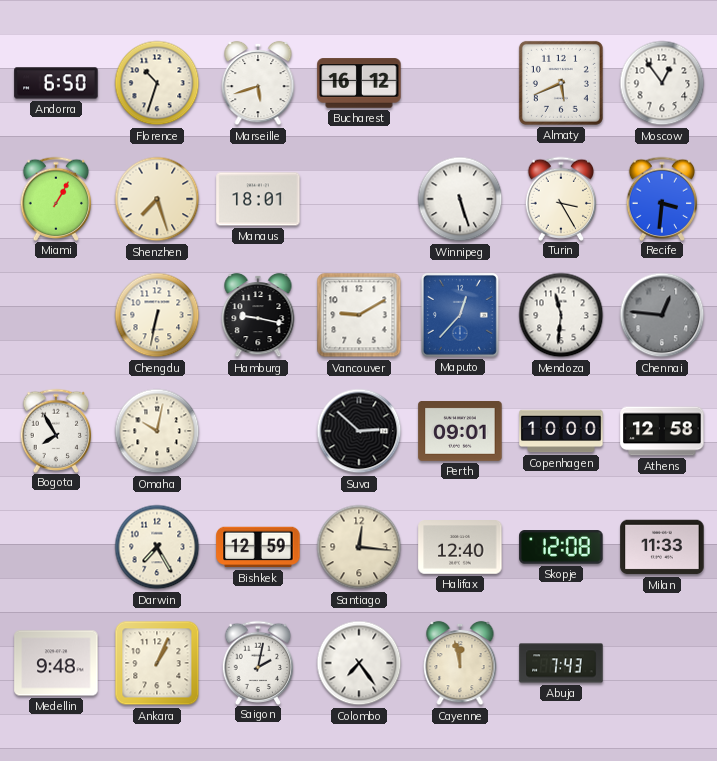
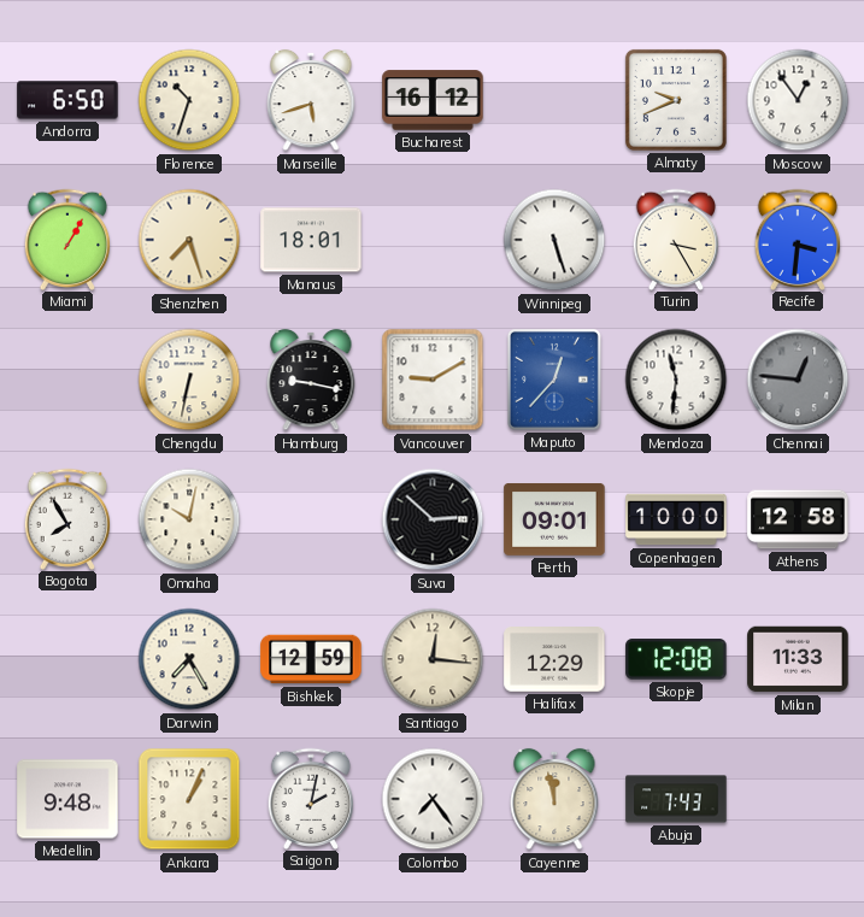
Almaty: 5:41 -> 9:41
Halifax: 12:40 -> 12:29
